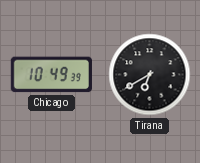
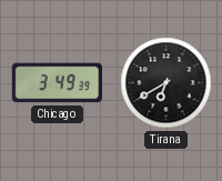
Chicago: 10:49 -> 3:49
